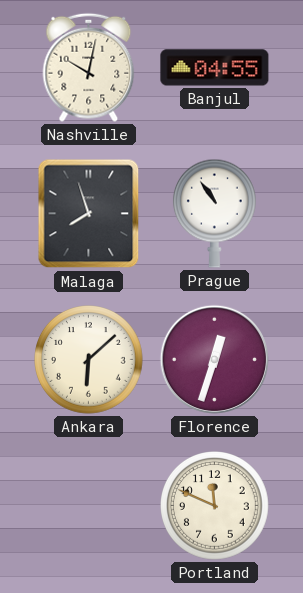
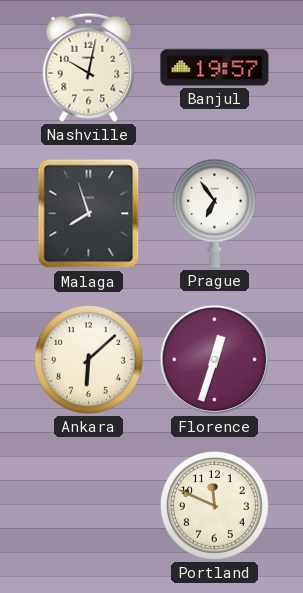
Banjul: 04:55 -> 19:57
Prague: 10:54 -> 6:54
